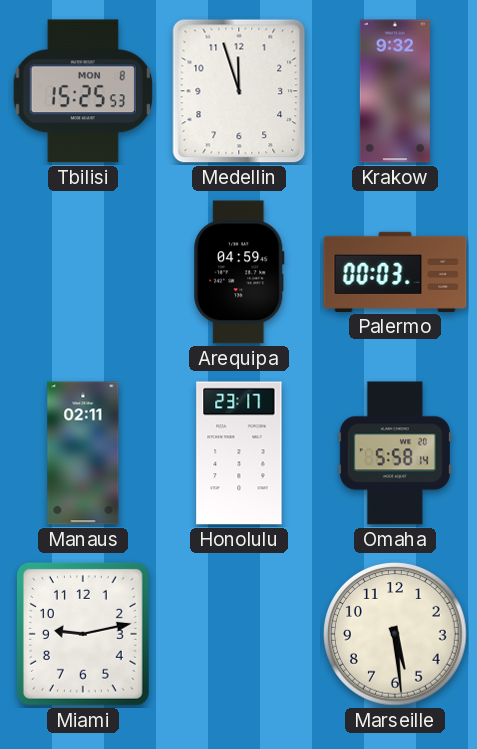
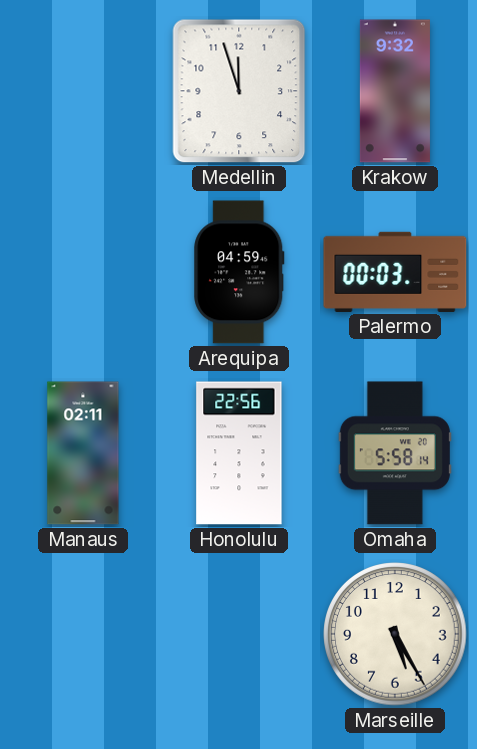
Tbilisi: 15:25 -> none
Honolulu: 23:17 -> 22:56
Miami: 9:13 -> none
Marseille: 5:29 -> 5:25
